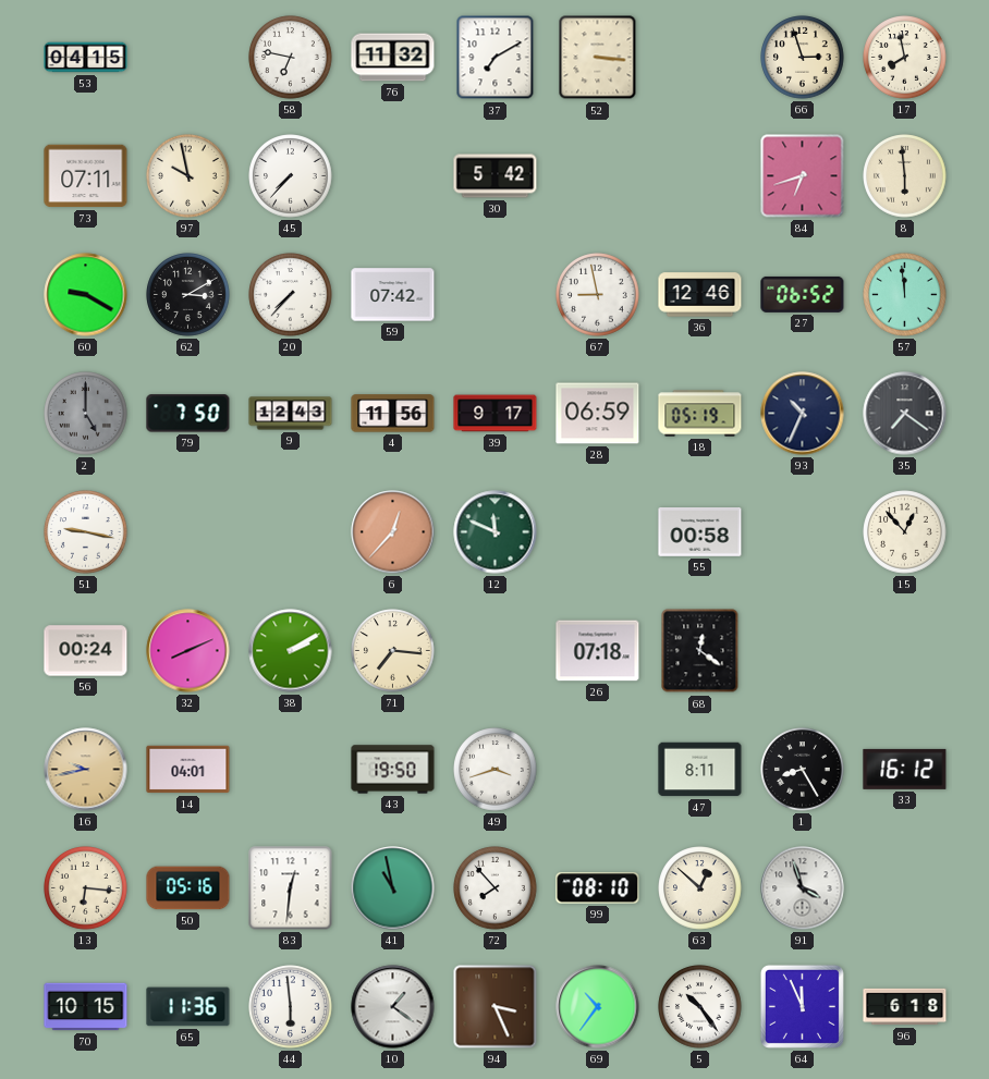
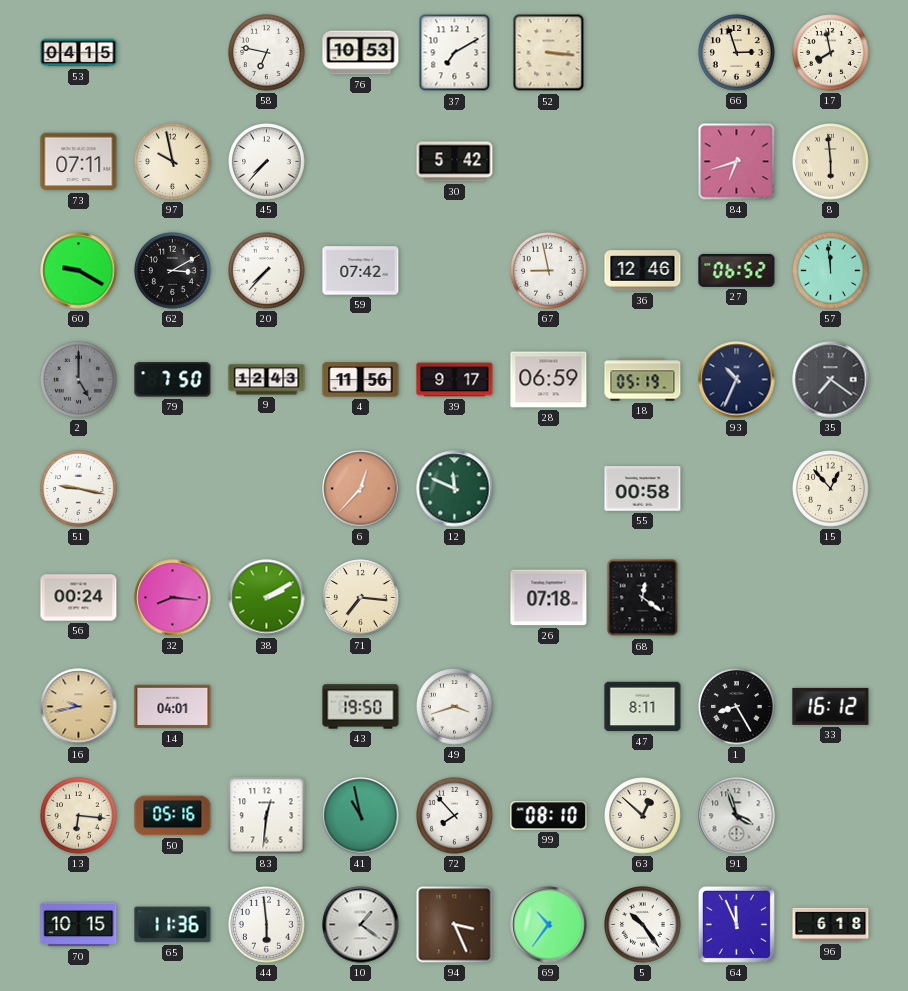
76: 11:32 -> 10:53
32: 8:11 -> 8:16
